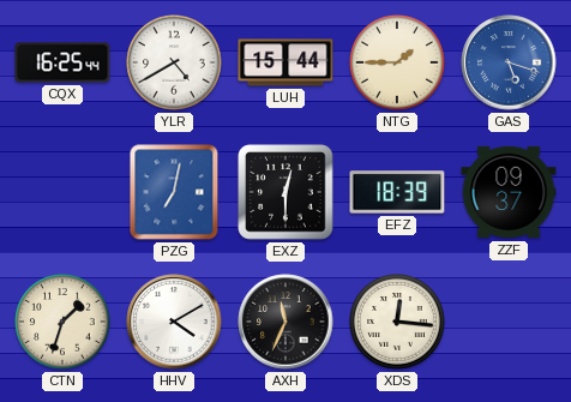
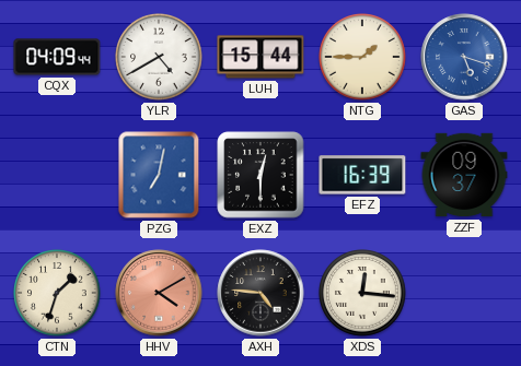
CQX: 16:25 -> 04:09
EFZ: 18:39 -> 16:39
HHV dial: white -> salmon
AXH: 11:34 -> 4:46
